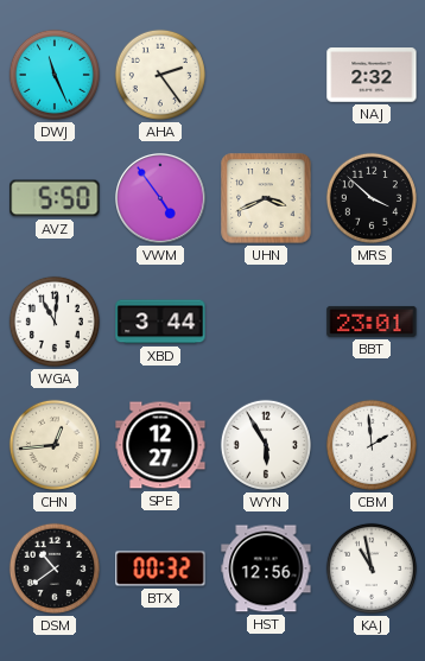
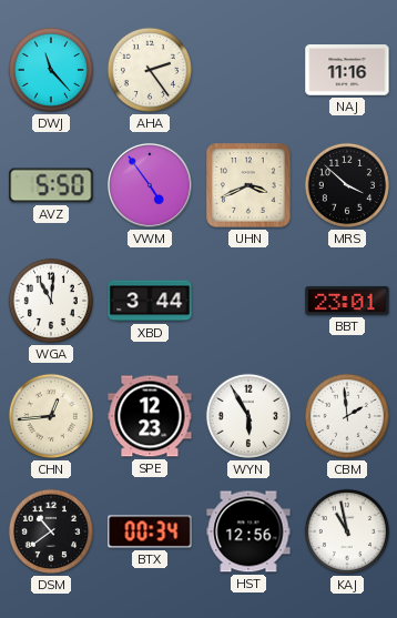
DWJ: 11:26 -> 11:23
NAJ: 2:32 -> 11:16
SPE: 12:27 -> 12:23
BTX: 00:32 -> 00:34
